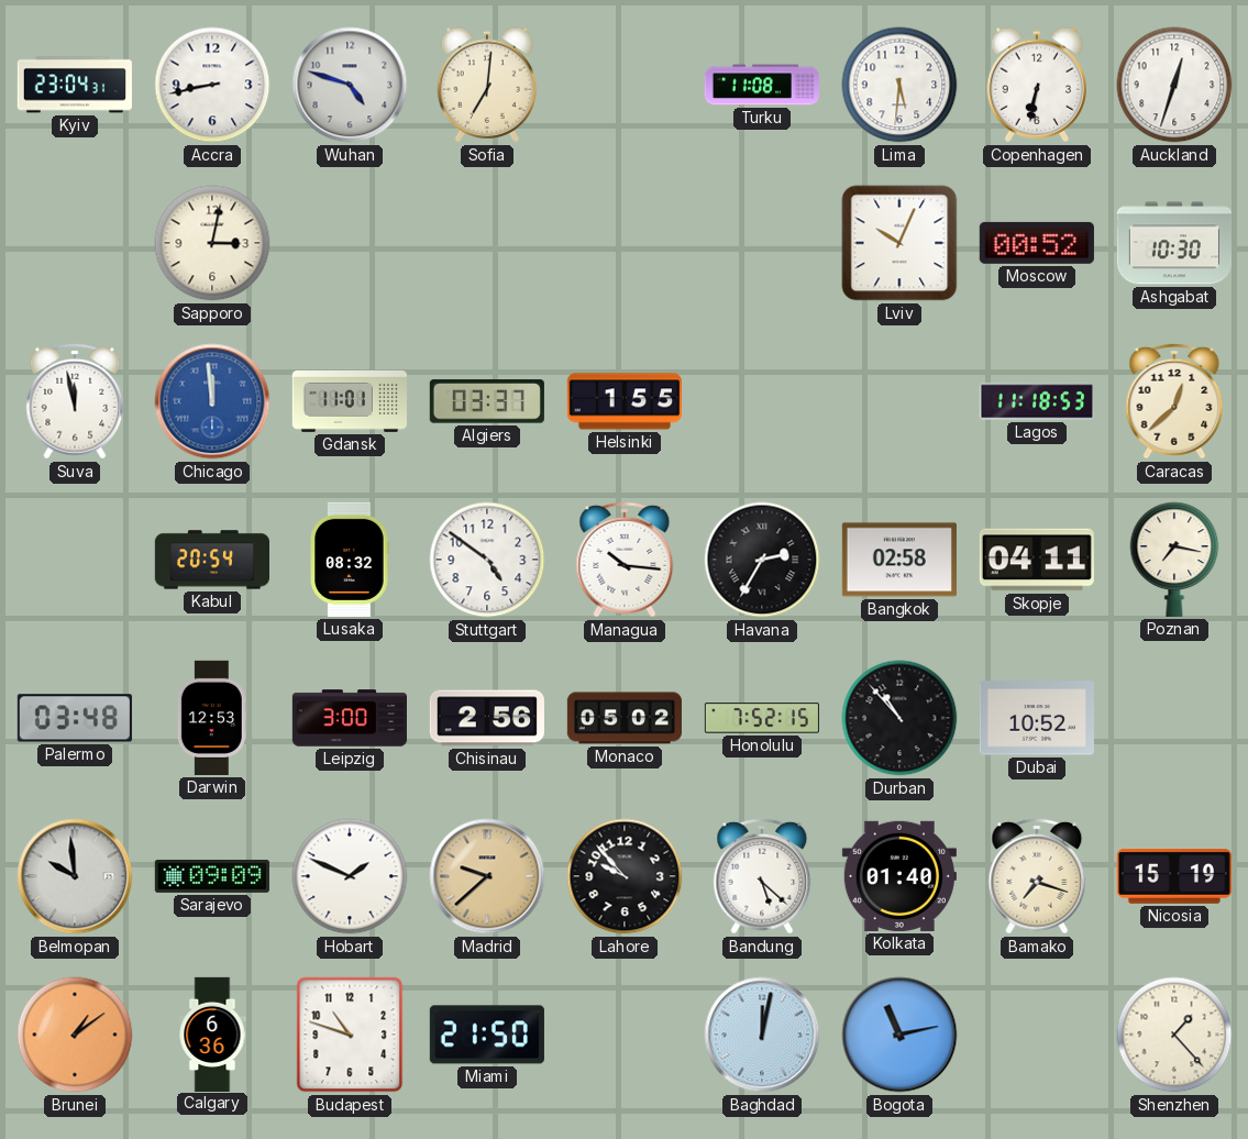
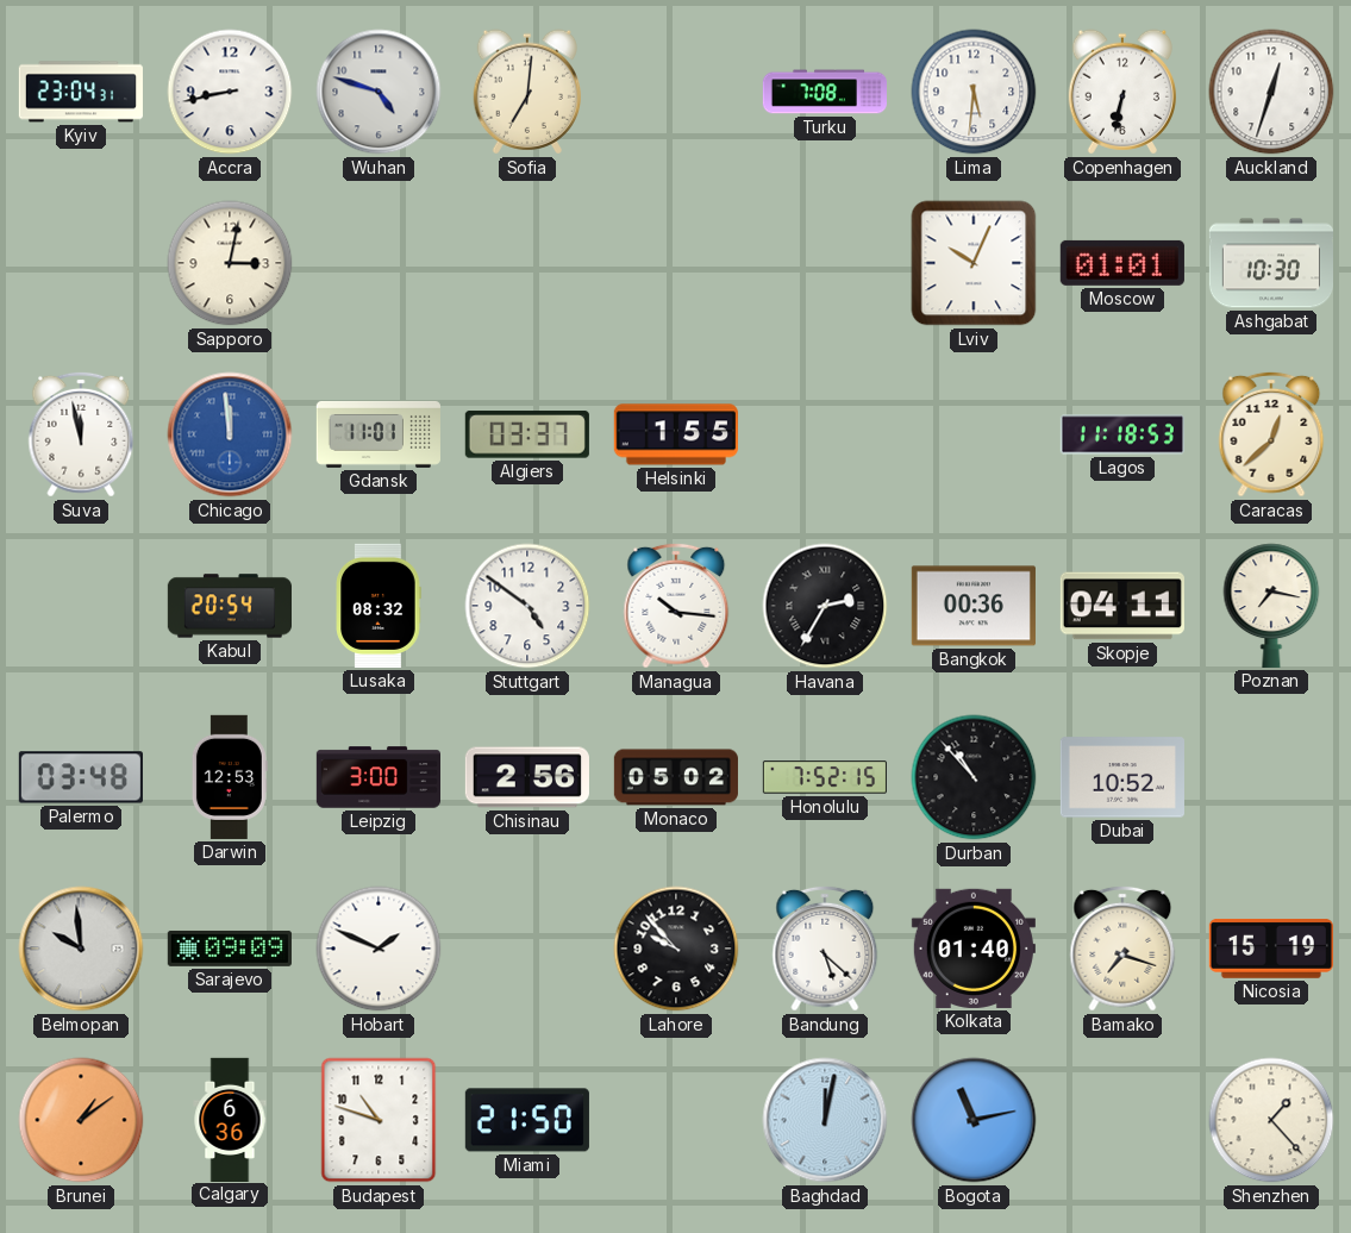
Turku: 11:08 -> 7:08
Moscow: 00:52 -> 01:01
Bangkok: 02:58 -> 00:36
Madrid: 9:38 -> none
